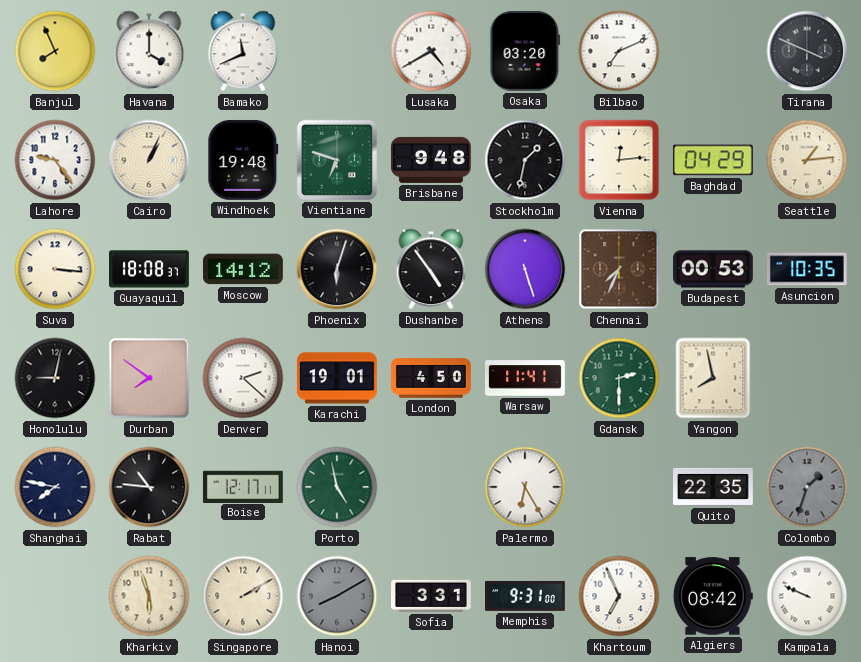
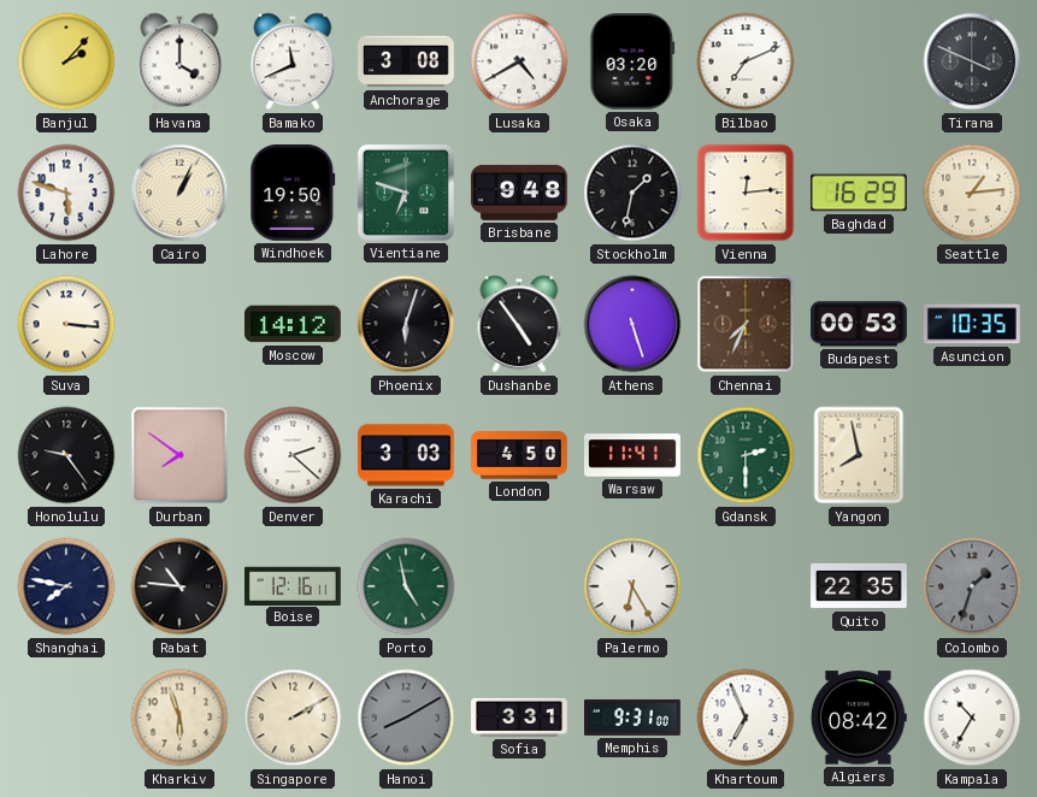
Banjul: 7:56 -> 2:07
Anchorage: none -> 3:08
Lahore: 9:24 -> 5:48
Windhoek: 19:48 -> 19:50
Baghdad: 04:29 -> 16:29
Guayaquil: 18:08 -> none
Honolulu: 9:02 -> 9:24
Karachi: 19:01 -> 3:03
Boise: 12:17 -> 12:16
Kampala: 9:49 -> 10:35
